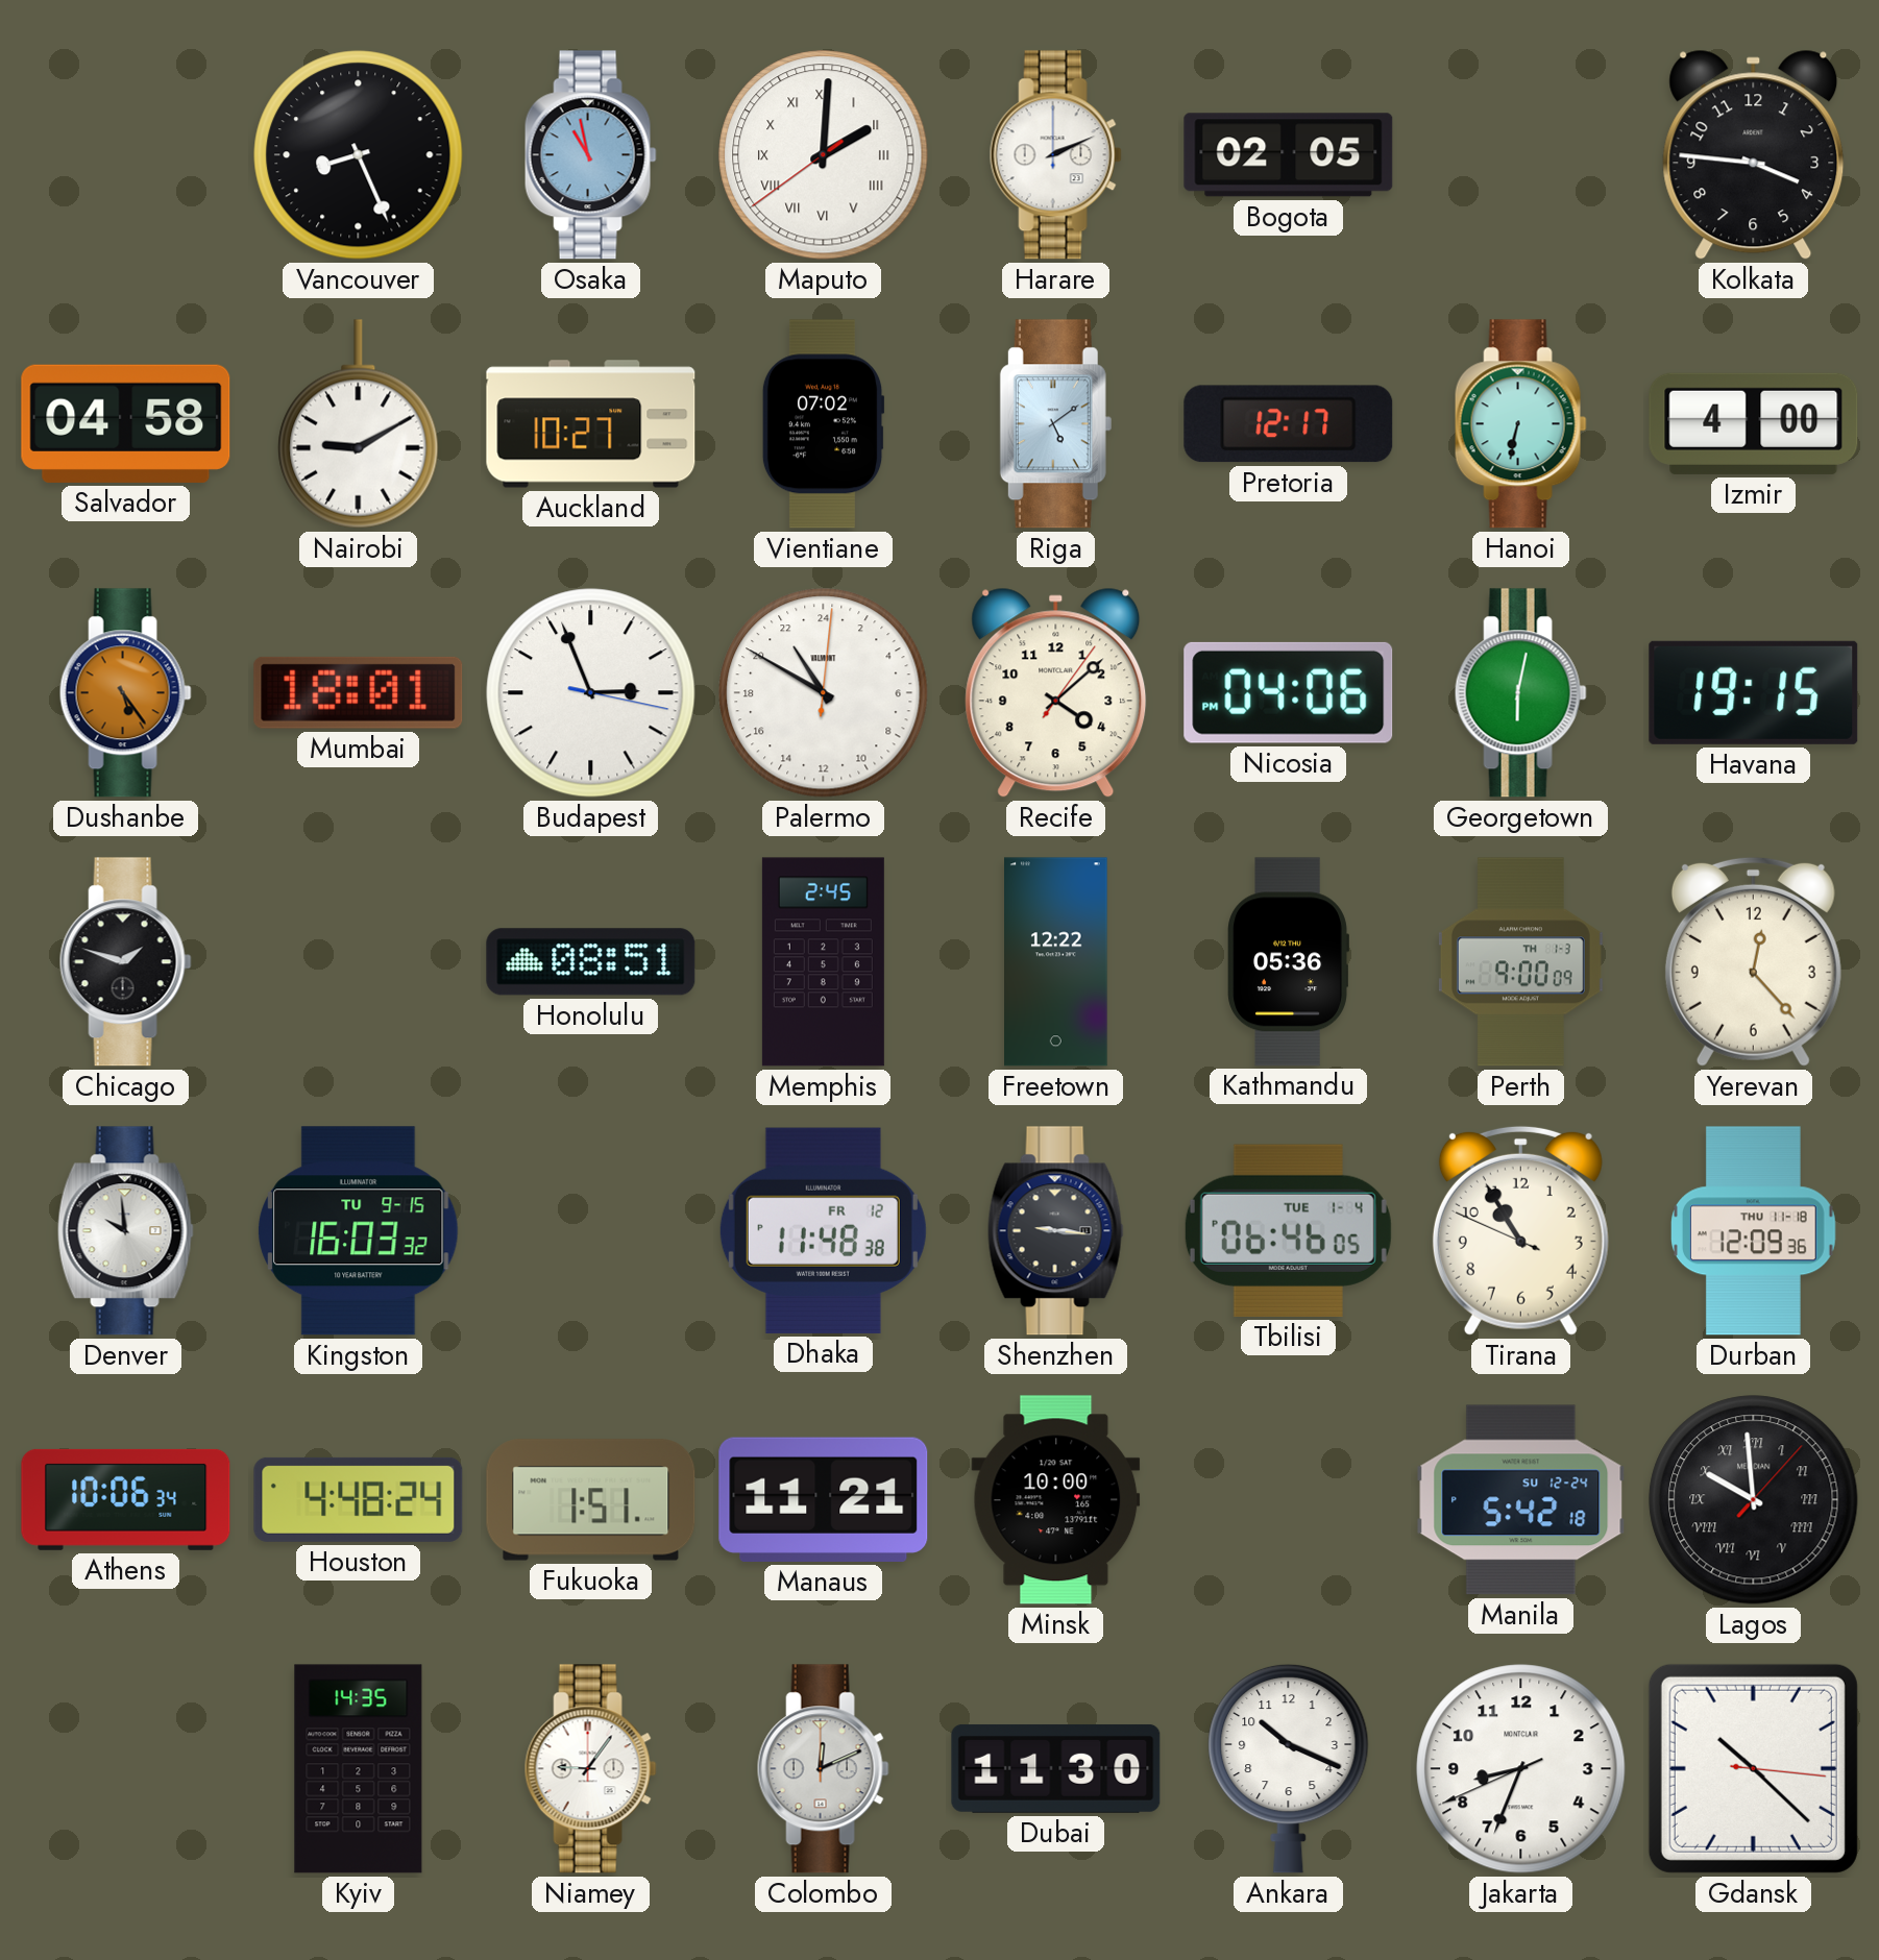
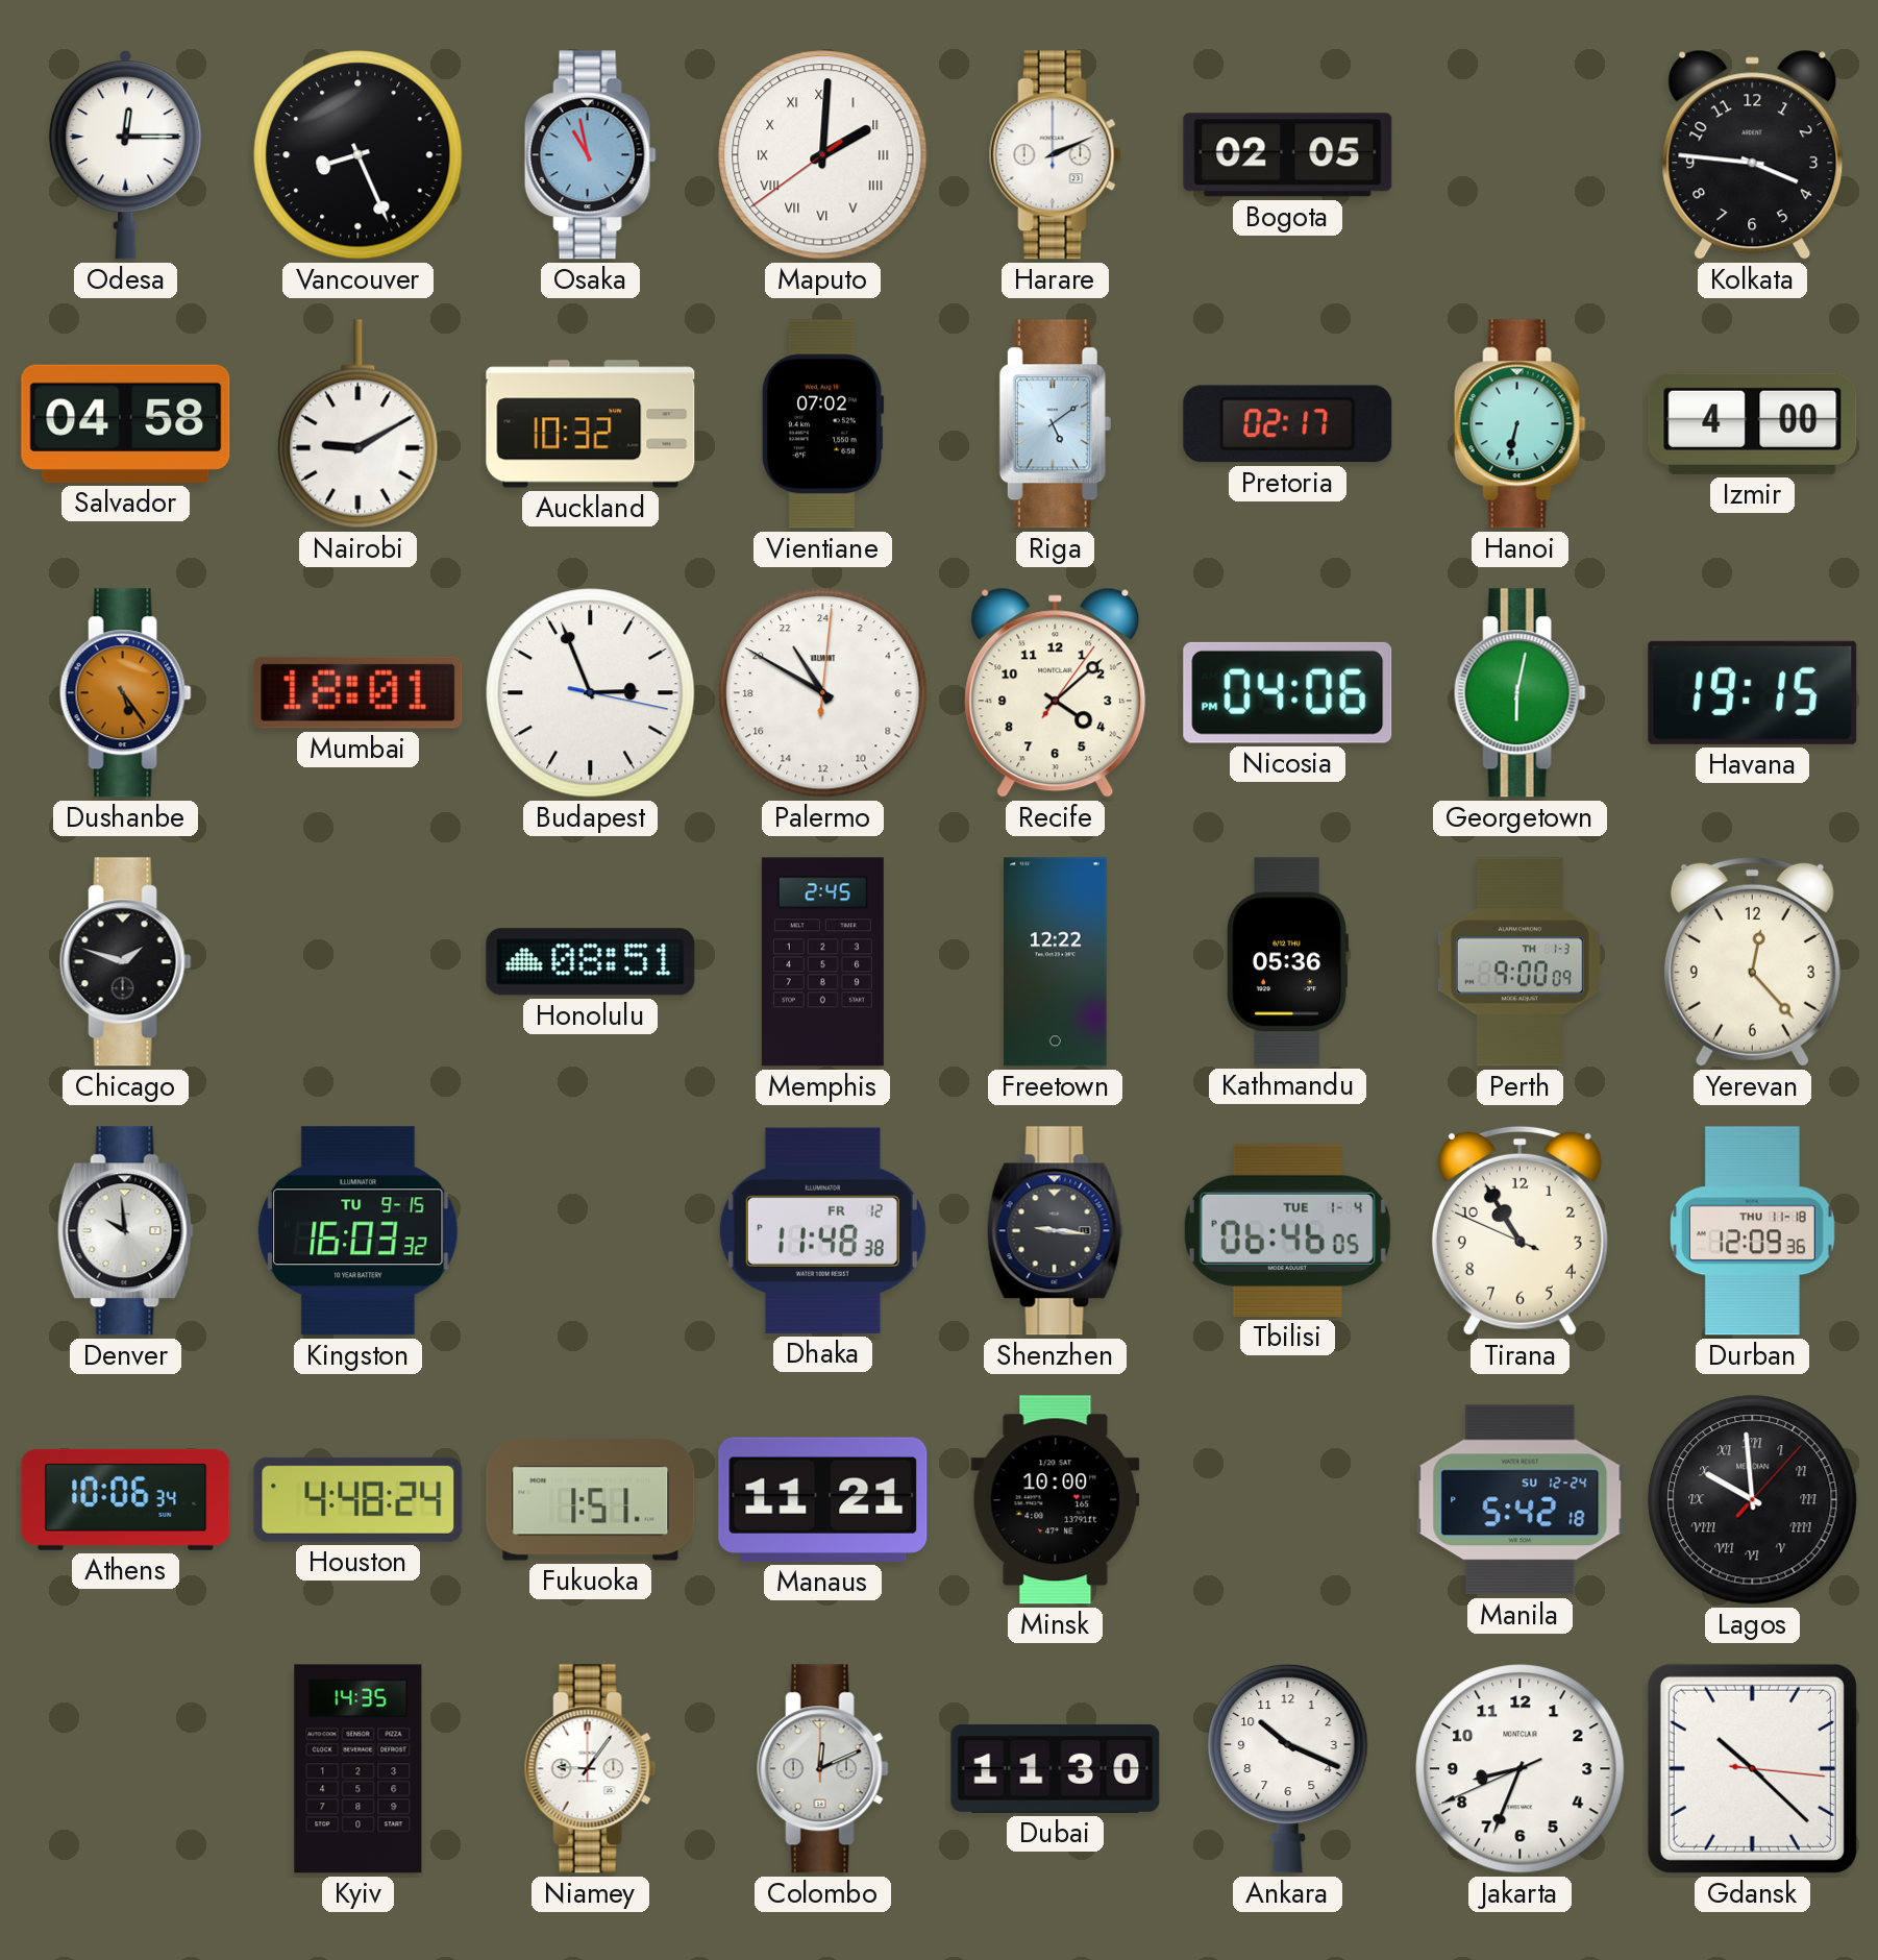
Odesa: none -> 12:15
Auckland: 10:27 -> 10:32
Pretoria: 12:17 -> 02:17
